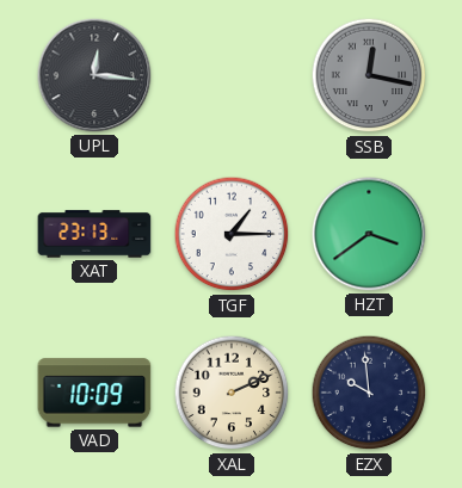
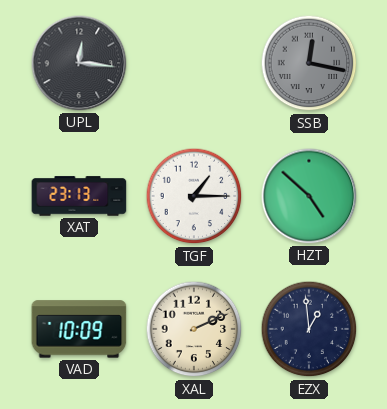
HZT: 3:39 -> 4:52
EZX: 9:59 -> 12:59
